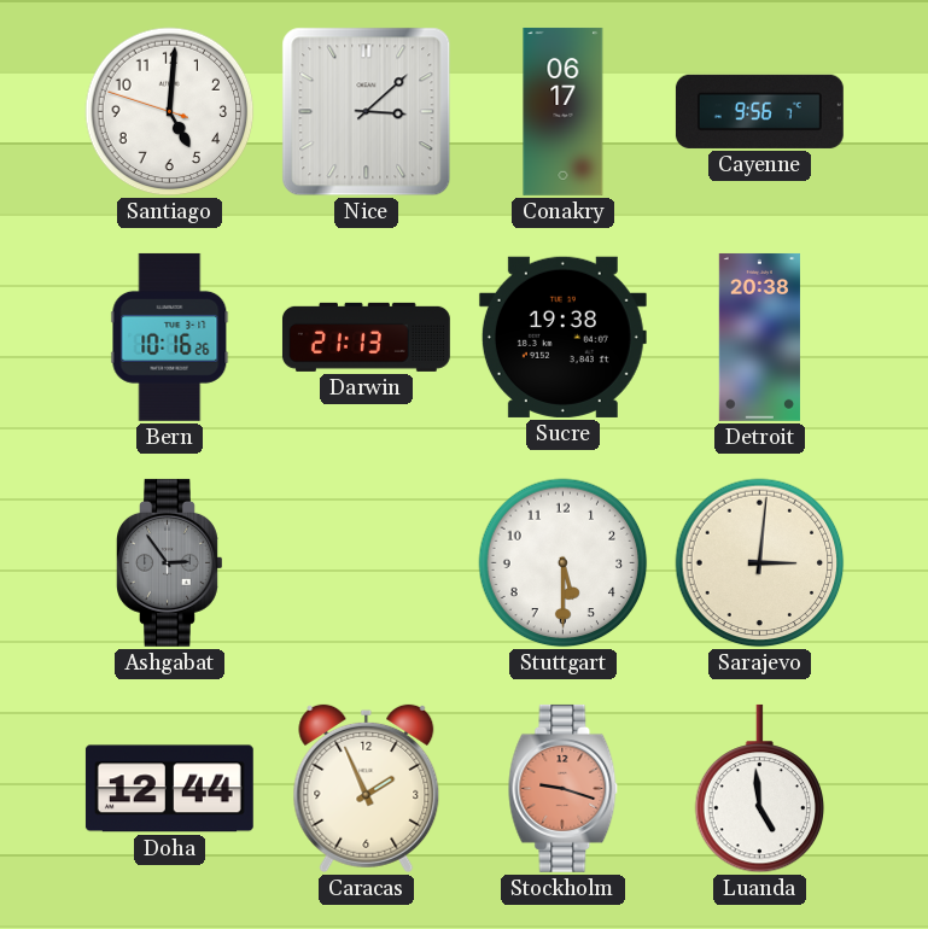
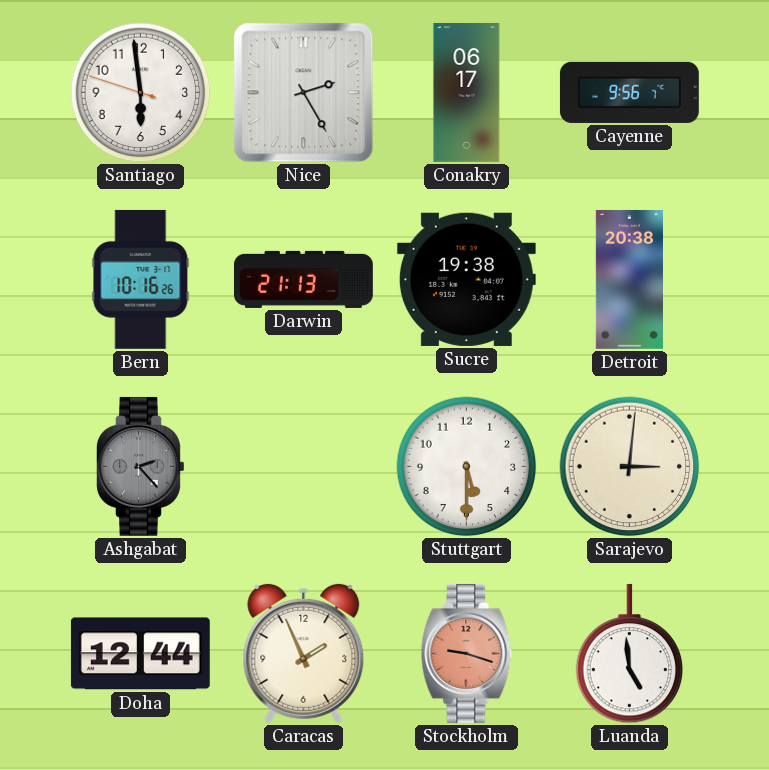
Santiago: 5:00 -> 5:58
Nice: 3:08 -> 2:25
Ashgabat: 2:54 -> 2:23
